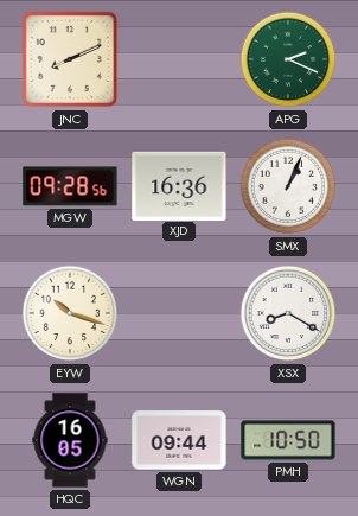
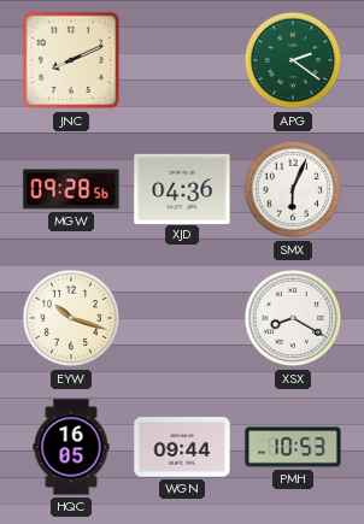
APG: 2:19 -> 2:21
XJD: 16:36 -> 04:36
SMX: 1:04 -> 6:04
PMH: 10:50 -> 10:53
